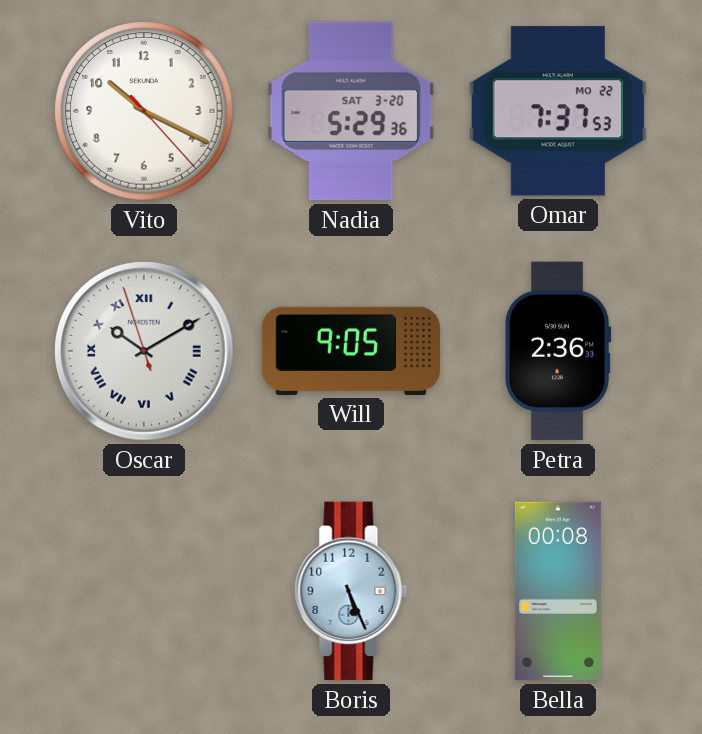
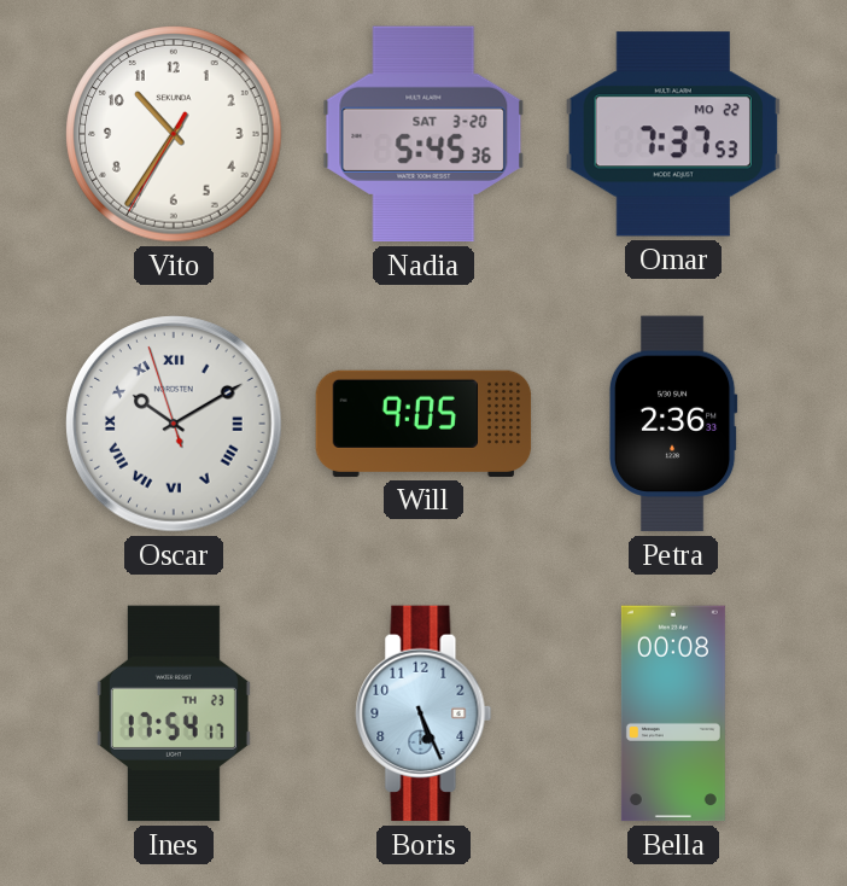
Vito: 10:19 -> 10:35
Nadia: 5:29 -> 5:45
Ines: none -> 17:54
